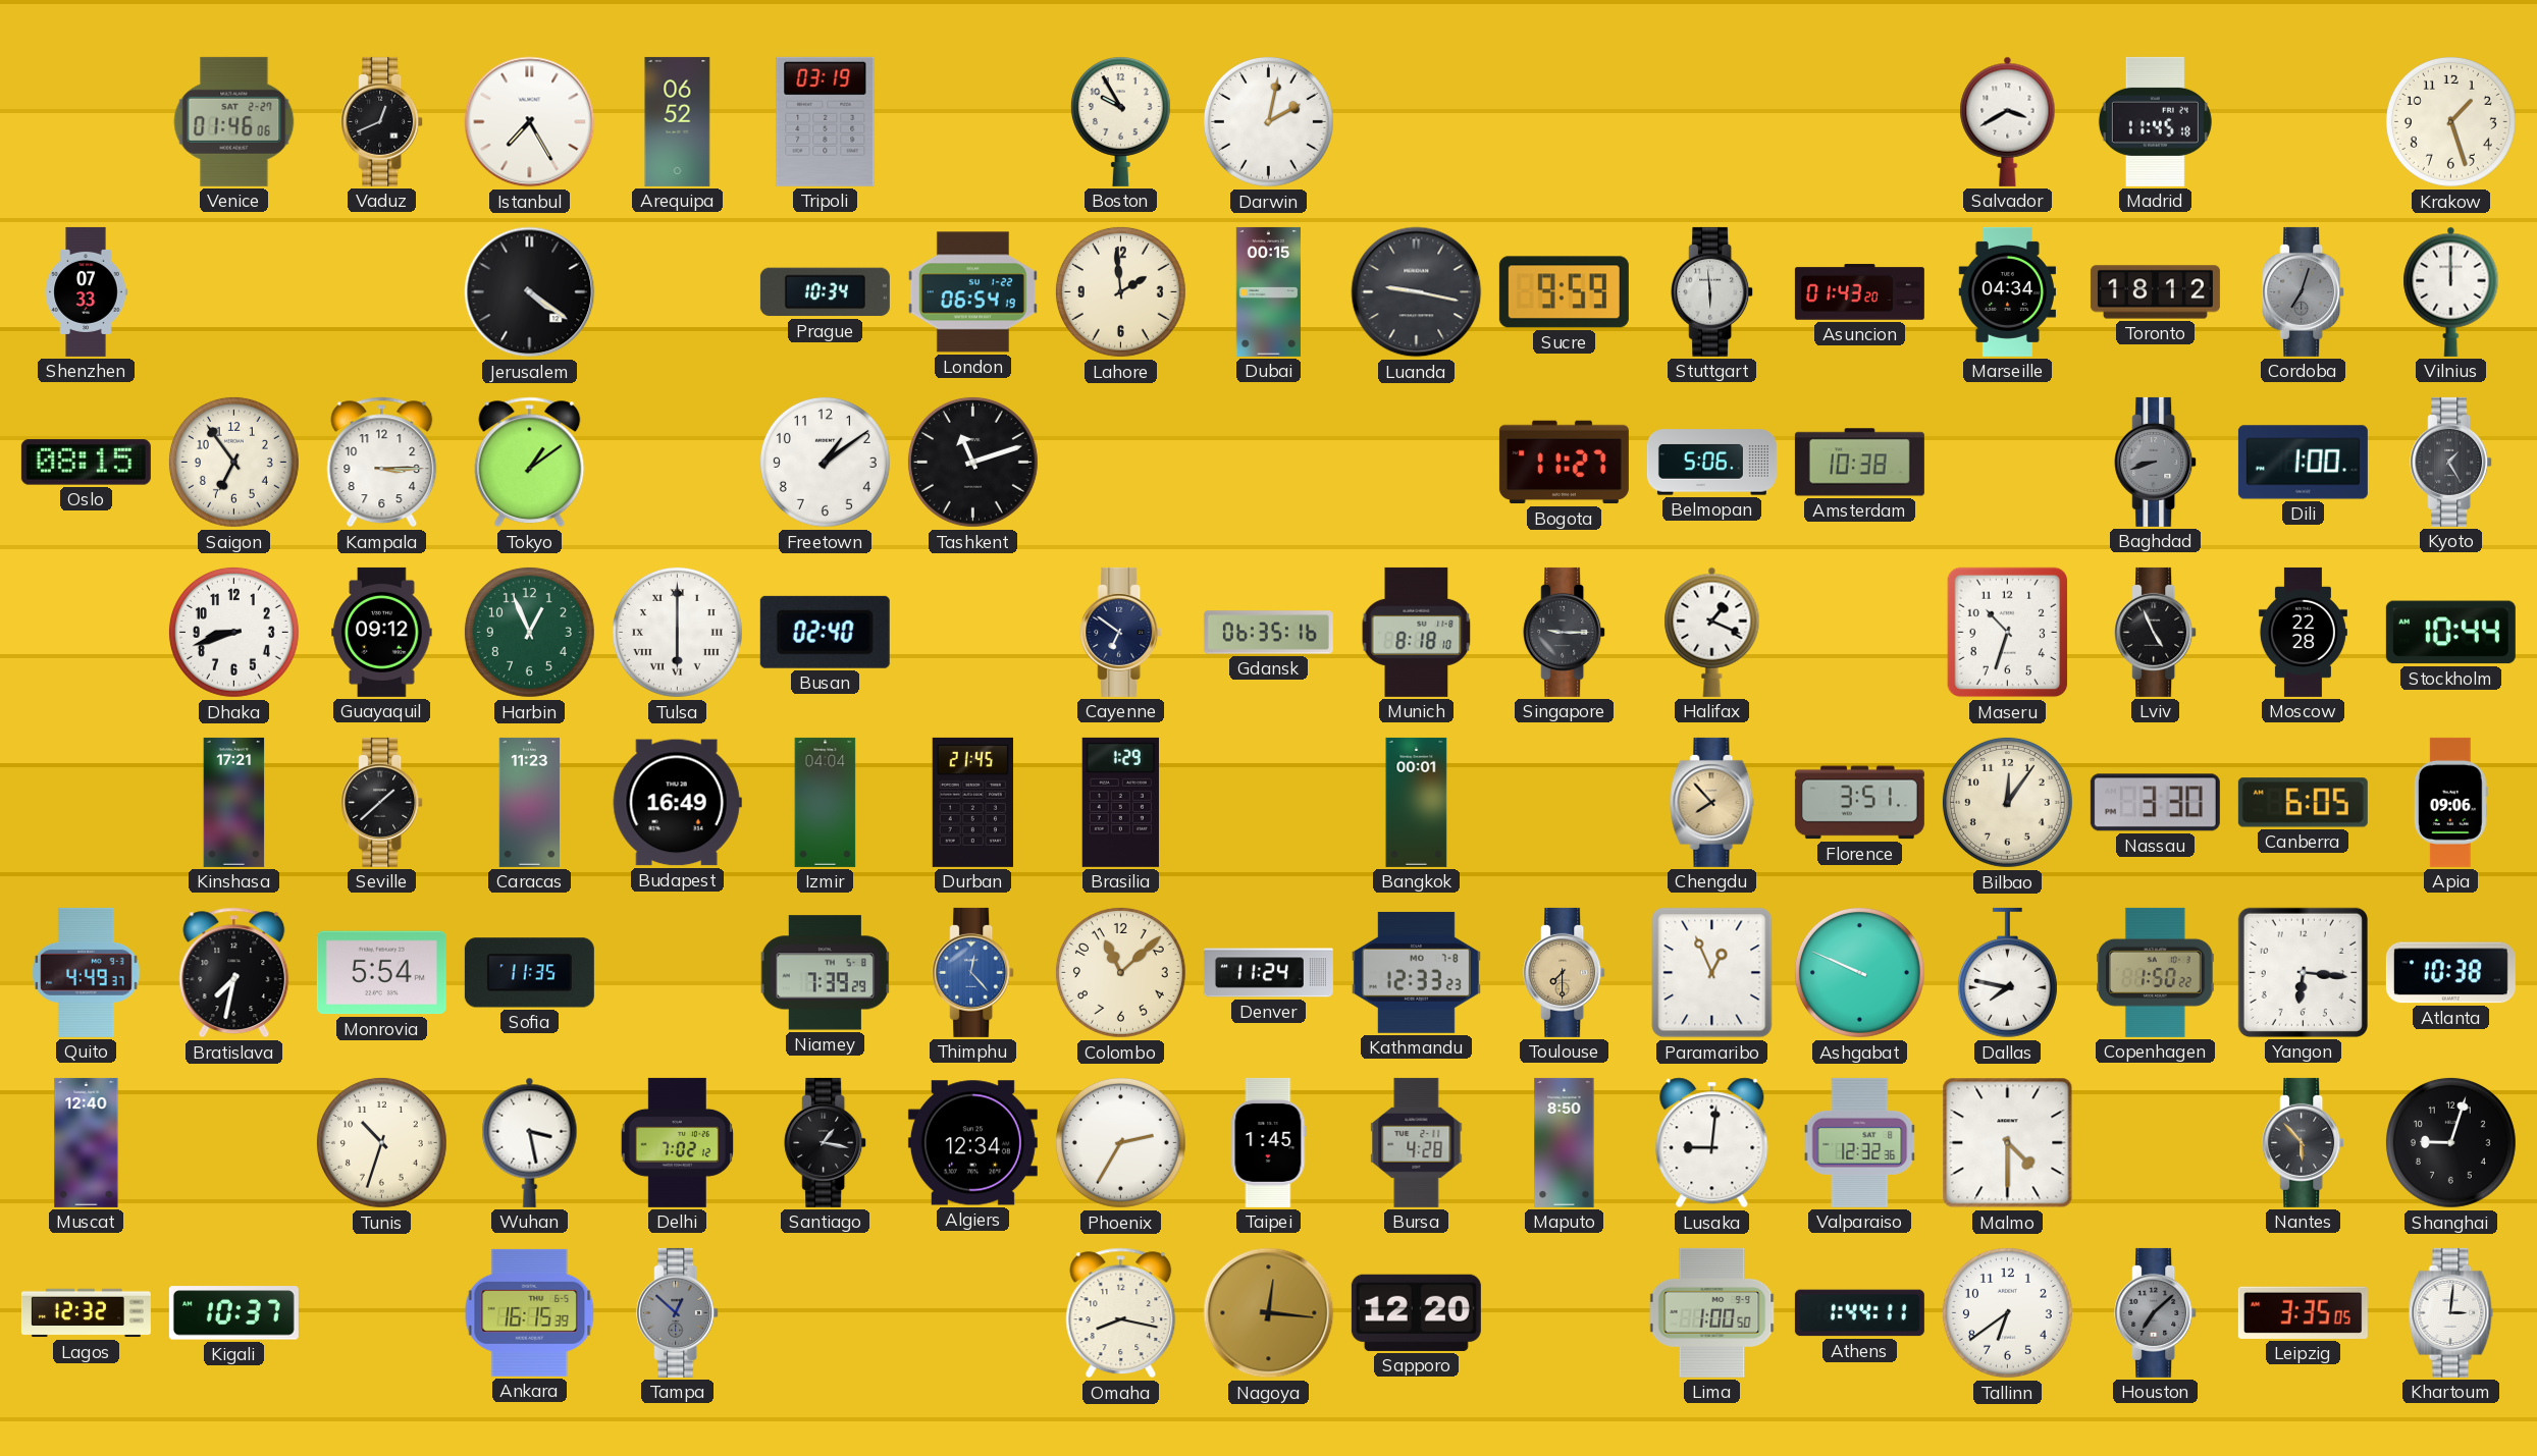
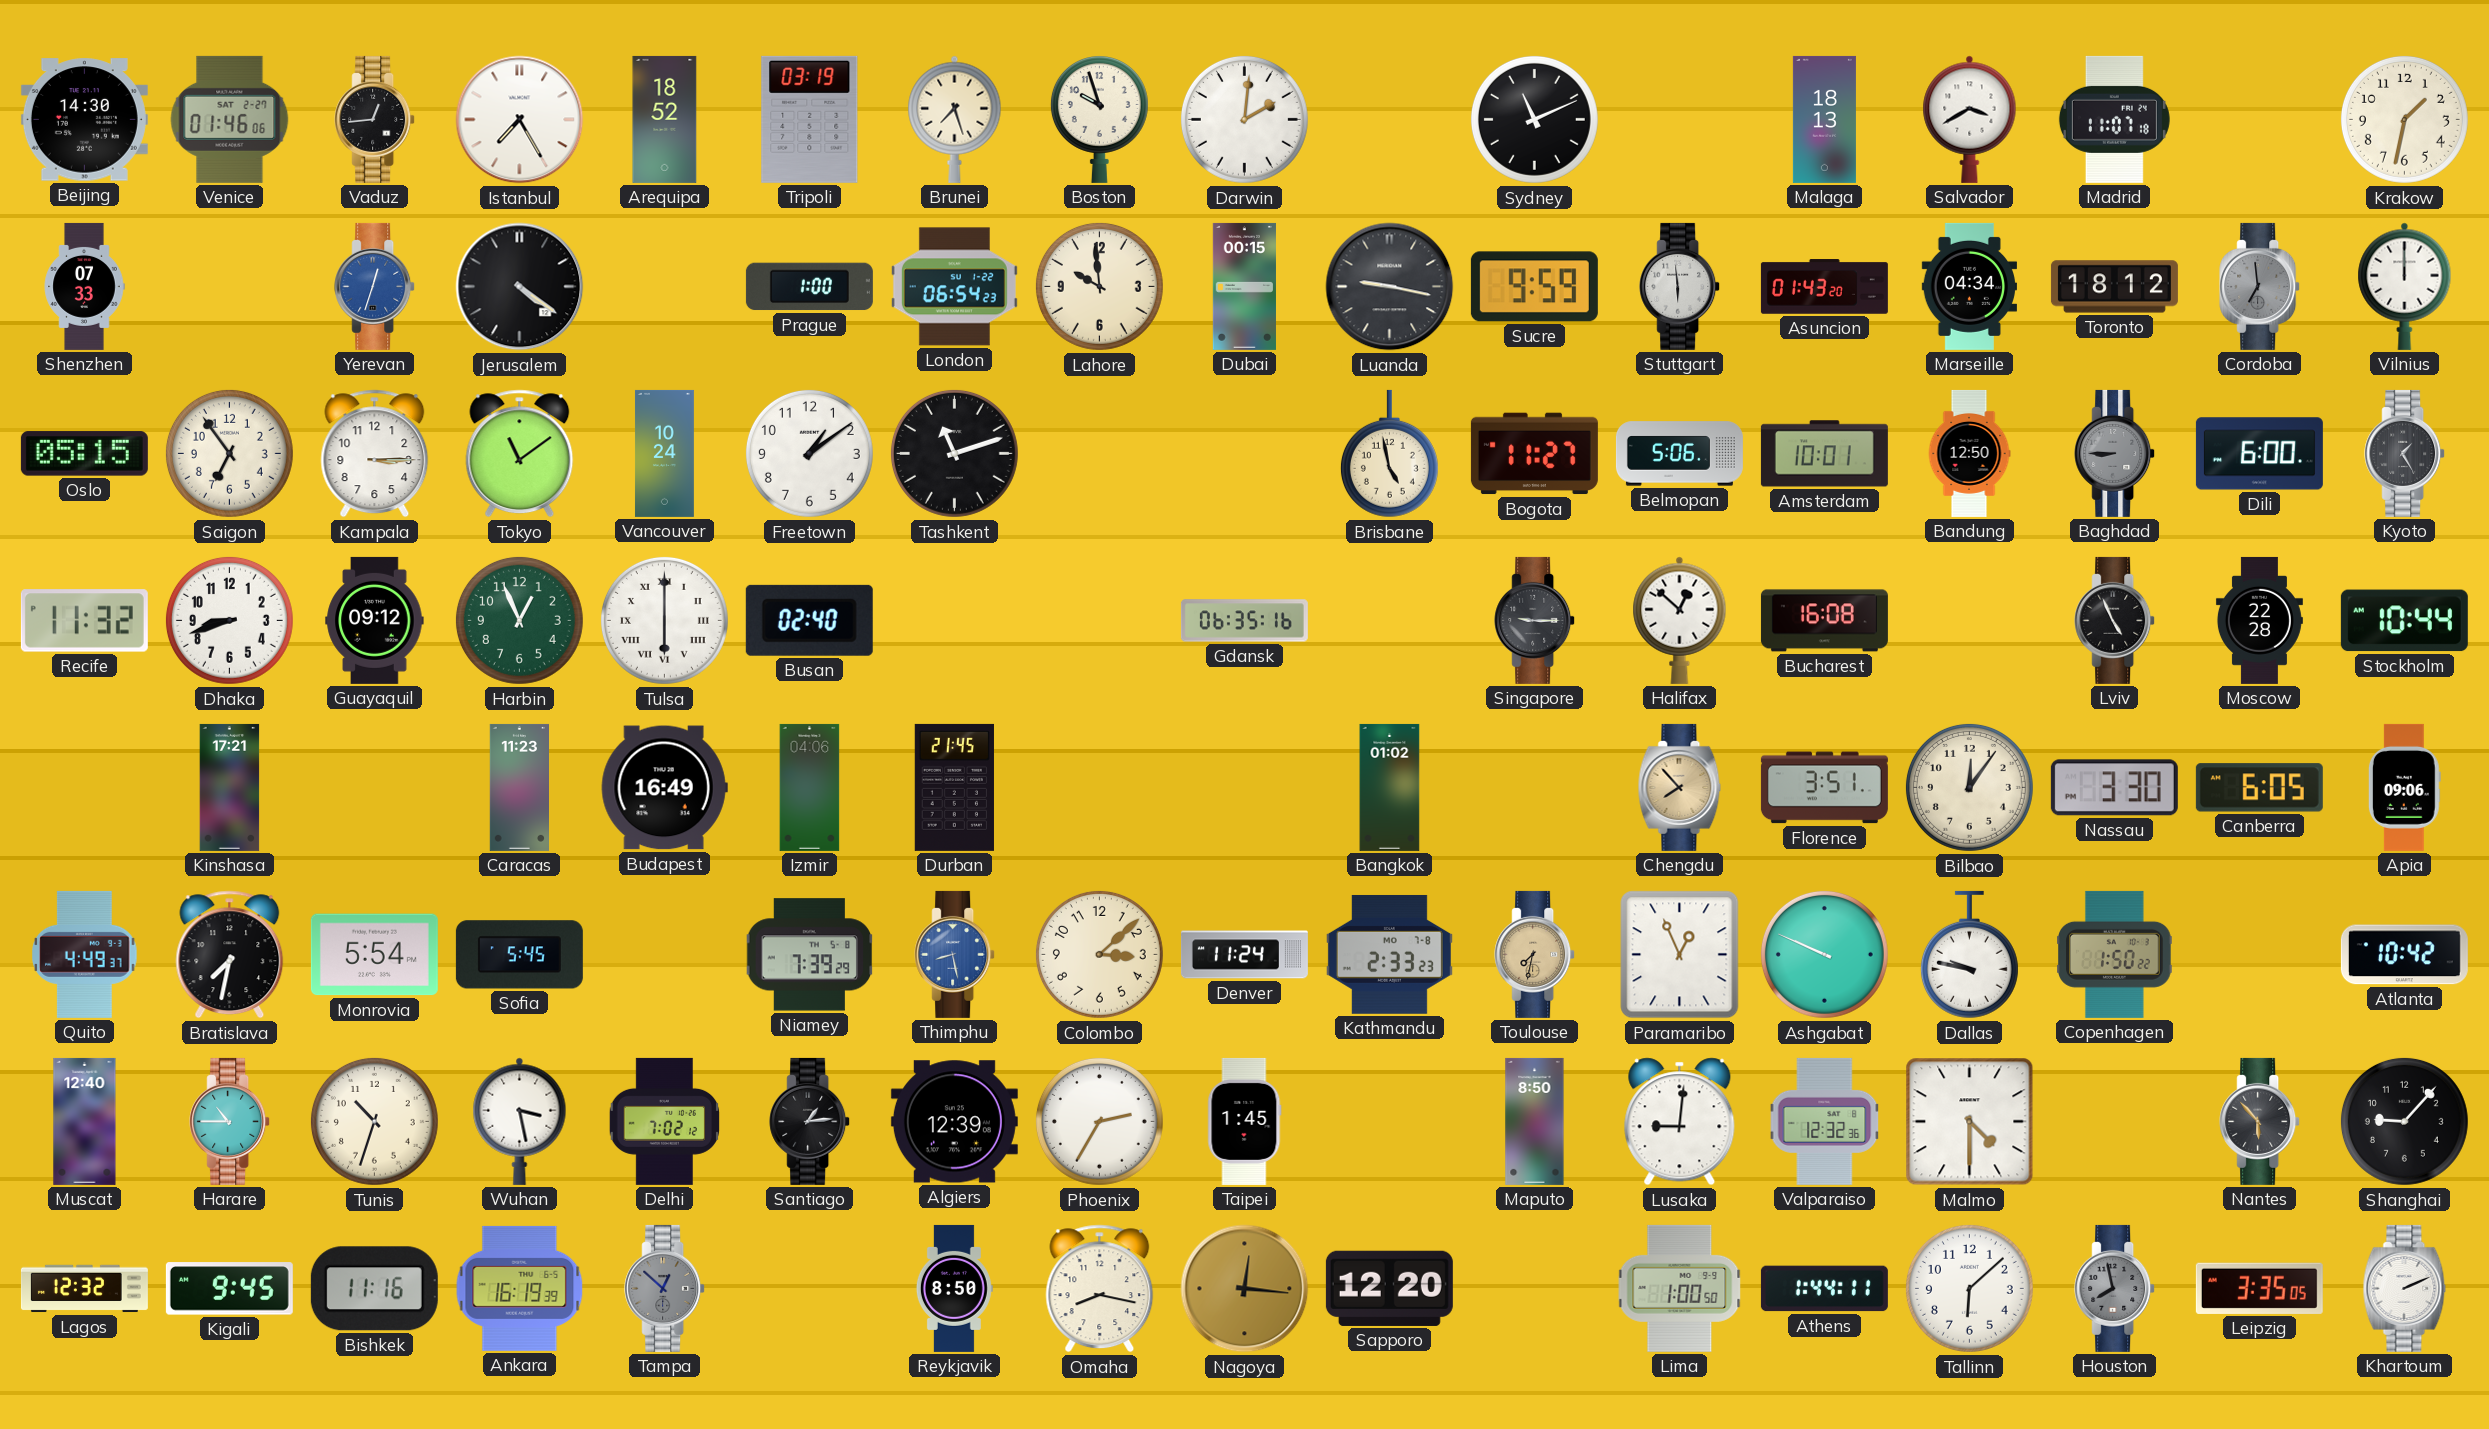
Beijing: none -> 14:30
Vaduz: 12:41 -> 12:44
Arequipa: 06:52 -> 18:52
Brunei: none -> 7:27
Boston: 9:55 -> 9:57
Darwin: 2:02 -> 2:01
Sydney: none -> 11:11
Malaga: none -> 18:13
Madrid: 11:45 -> 11:07
Krakow: 1:27 -> 1:32
Yerevan: none -> 12:33
Prague: 10:34 -> 1:00
London: 06:54:19 -> 06:54:23
Lahore: 1:59 -> 9:59
Cordoba: 7:03 -> 6:59
Oslo: 08:15 -> 05:15
Tokyo: 1:09 -> 11:09
Vancouver: none -> 10:24
Brisbane: none -> 4:58
Amsterdam: 10:38 -> 10:01
Bandung: none -> 12:50
Baghdad: 8:42 -> 8:45
Dili: 1:00 -> 6:00
Recife: none -> 11:32
Cayenne: 6:51 -> none
Munich: 8:18 -> none
Halifax: 1:19 -> 12:52
Bucharest: none -> 16:08
Maseru: 10:33 -> none
Seville: 1:38 -> none
Izmir: 04:04 -> 04:06
Brasilia: 1:29 -> none
Bangkok: 00:01 -> 01:02
Sofia: 11:35 -> 5:45
Thimphu: 12:23 -> 8:28
Colombo: 11:08 -> 3:08
Kathmandu: 12:33 -> 2:33
Toulouse: 7:30 -> 7:32
Dallas: 7:47 -> 9:47
Yangon: 6:16 -> none
Atlanta: 10:38 -> 10:42
Harare: none -> 10:45
Santiago: 1:17 -> 1:14
Algiers: 12:34 -> 12:39
Bursa: 4:28 -> none
Shanghai: 9:03 -> 9:07
Kigali: 10:37 -> 9:45
Bishkek: none -> 11:16
Ankara: 16:15 -> 16:19
Reykjavik: none -> 8:50
Tallinn: 6:39 -> 6:08
Houston: 7:08 -> 7:58
Khartoum: 3:01 -> 2:11
